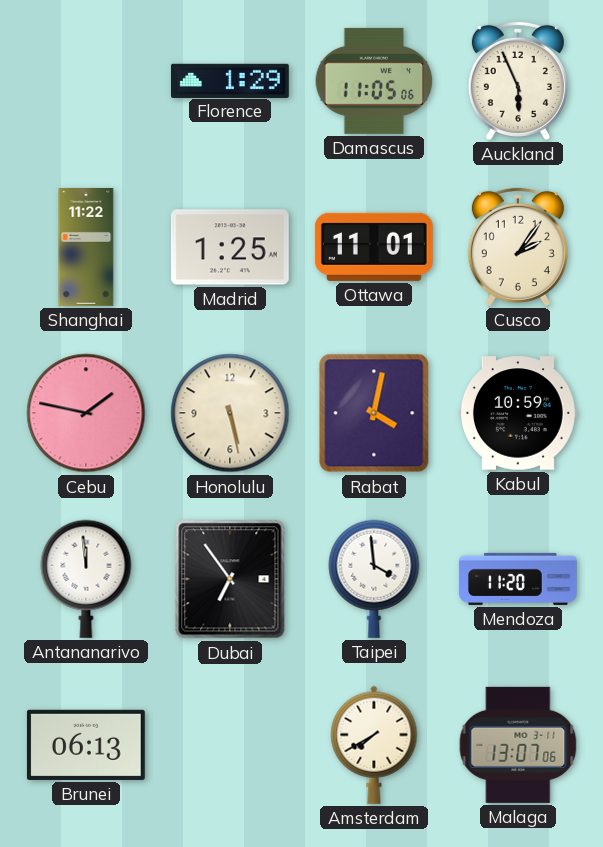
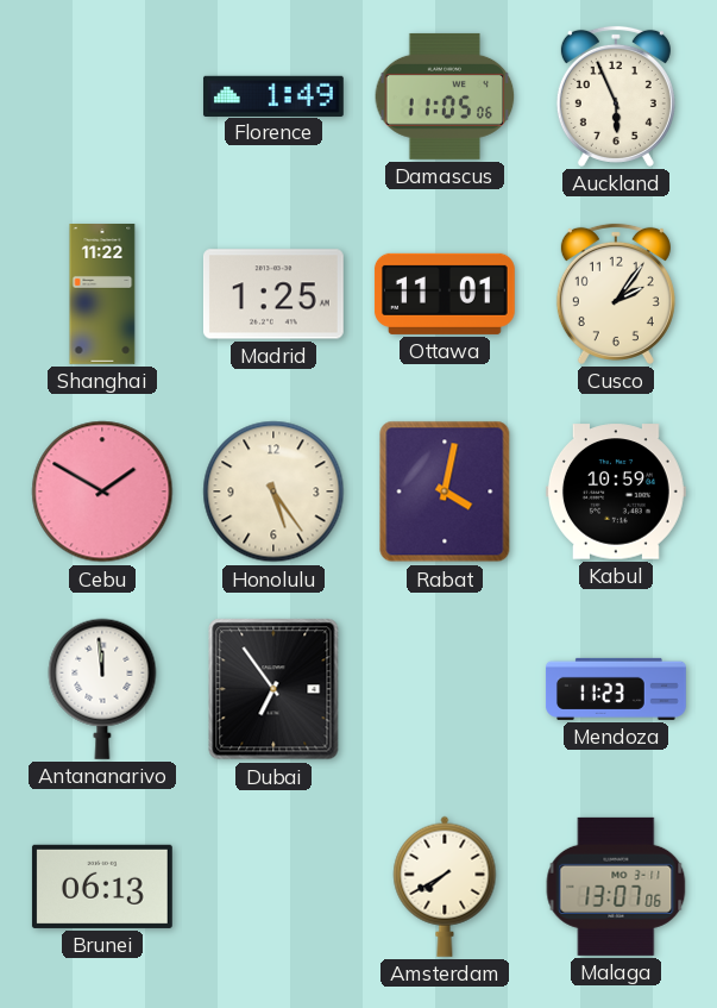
Florence: 1:29 -> 1:49
Cebu: 1:47 -> 1:50
Honolulu: 5:28 -> 5:24
Taipei: 3:59 -> none
Mendoza: 11:20 -> 11:23
